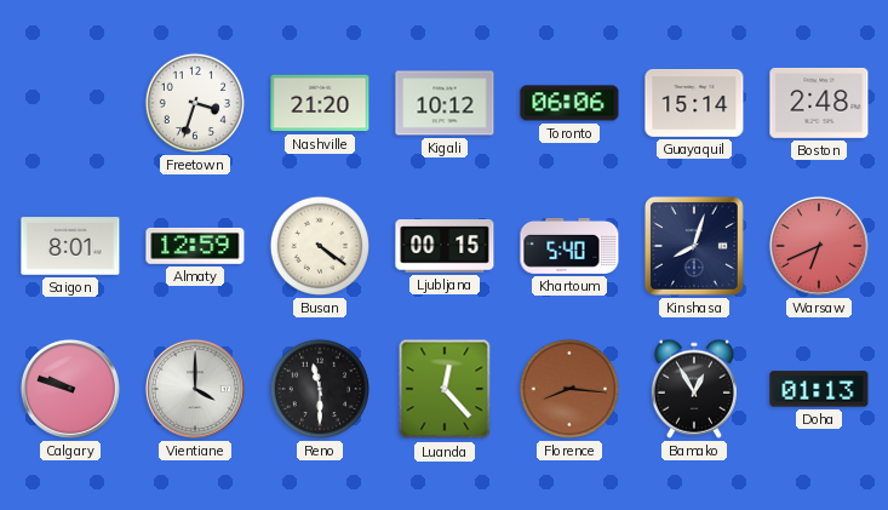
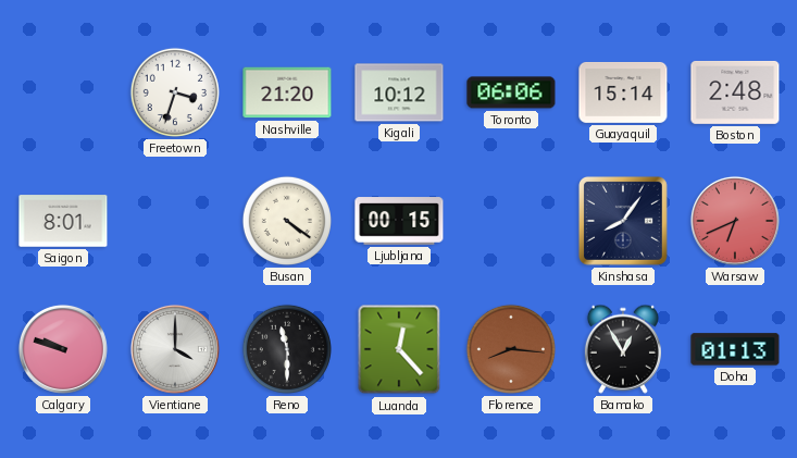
Almaty: 12:59 -> none
Khartoum: 5:40 -> none
Kinshasa: 8:03 -> 8:06
